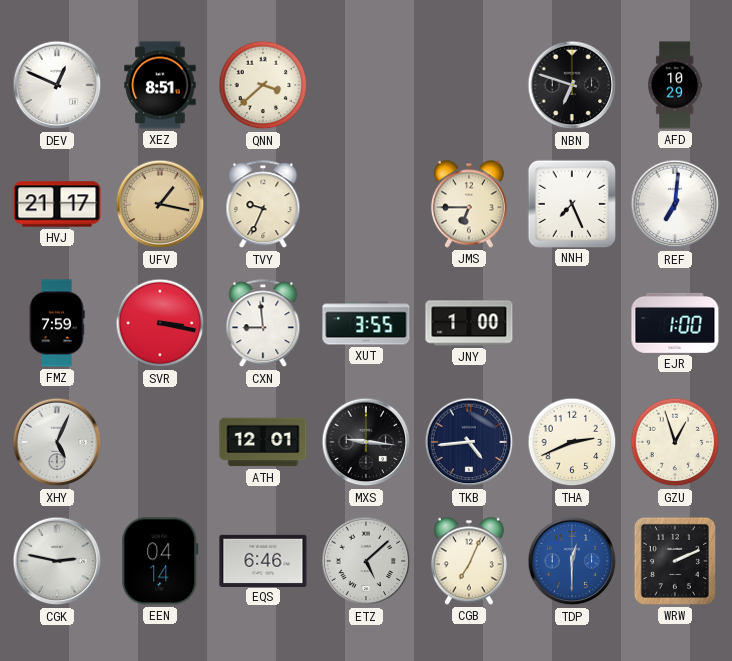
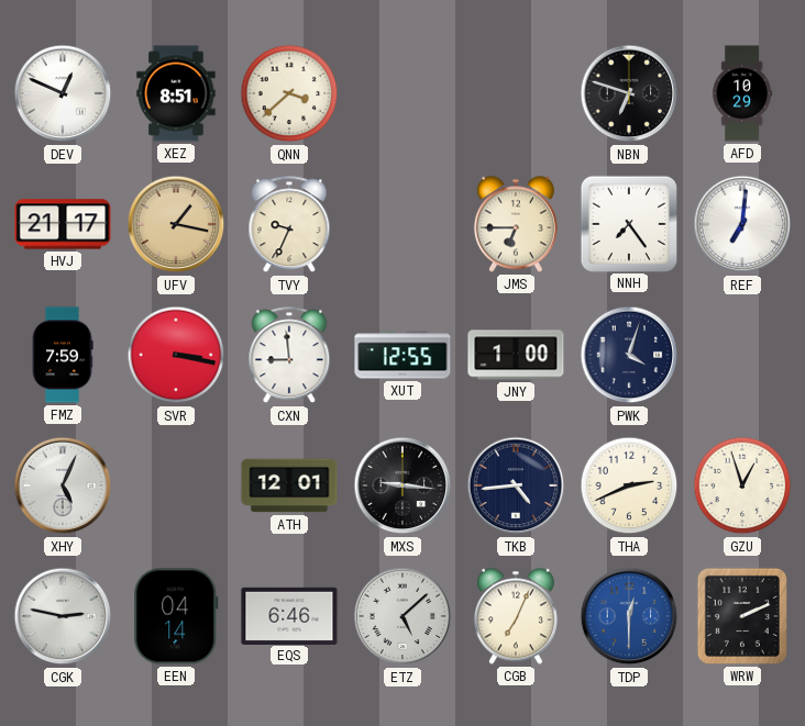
NNH: 7:26 -> 7:24
XUT: 3:55 -> 12:55
PWK: none -> 4:03
EJR: 1:00 -> none
